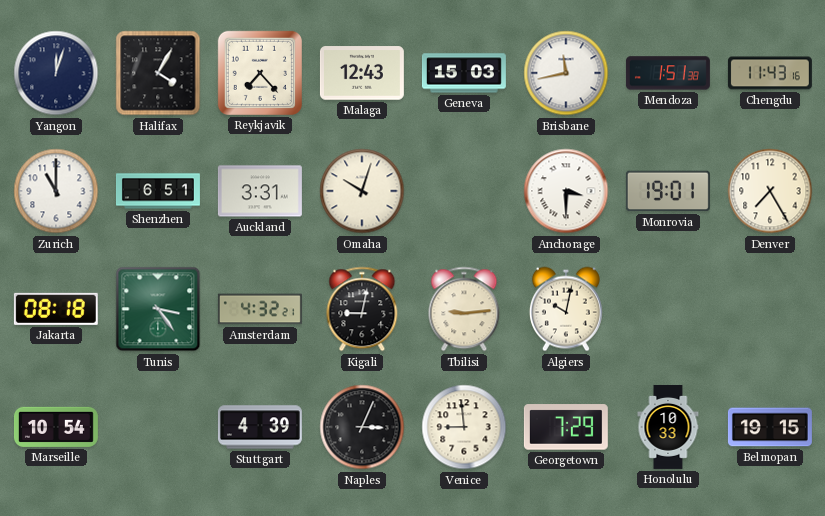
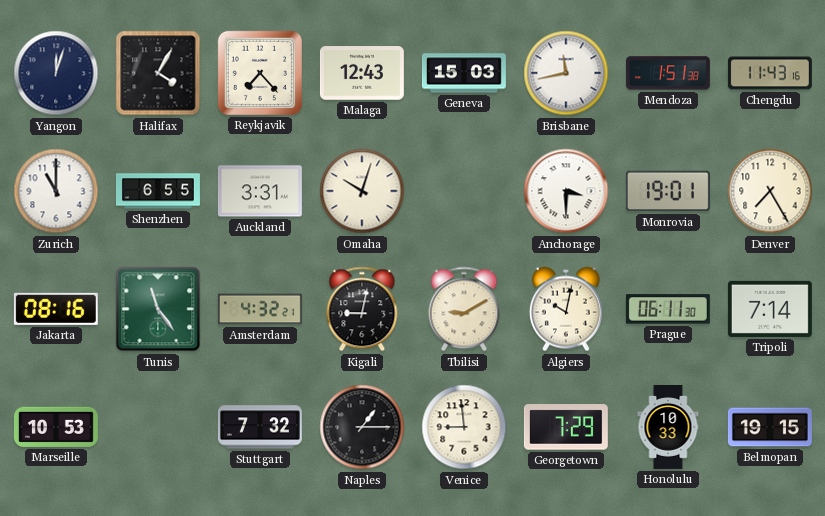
Shenzhen: 6:51 -> 6:55
Jakarta: 08:18 -> 08:16
Tunis: 3:24 -> 11:24
Tbilisi: 9:14 -> 9:10
Prague: none -> 06:11
Tripoli: none -> 7:14
Marseille: 10:54 -> 10:53
Stuttgart: 4:39 -> 7:32
Naples: 3:04 -> 1:15
